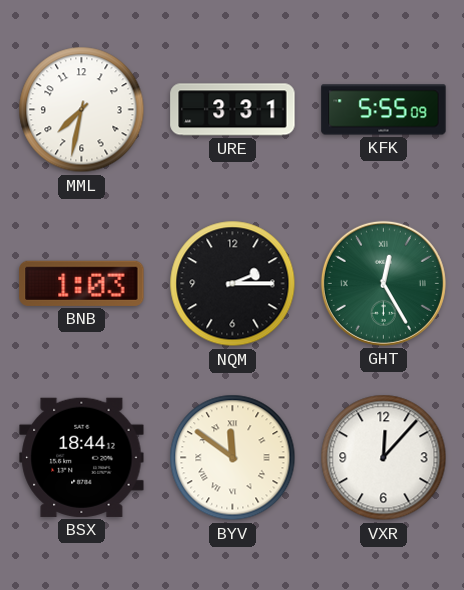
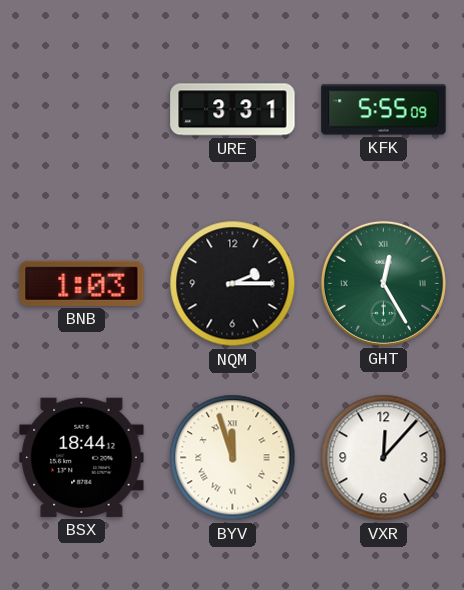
MML: 7:32 -> none
BYV: 11:51 -> 11:57
